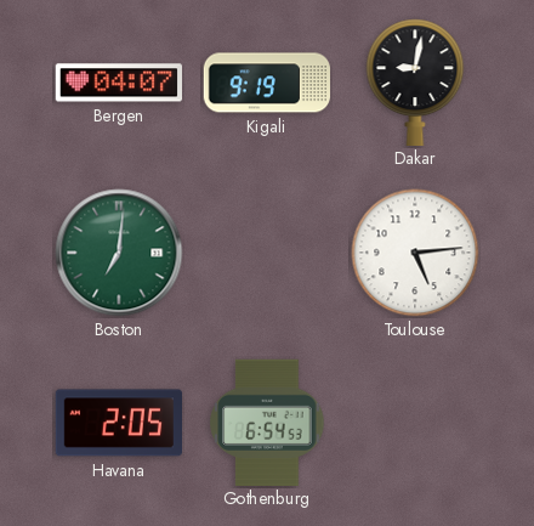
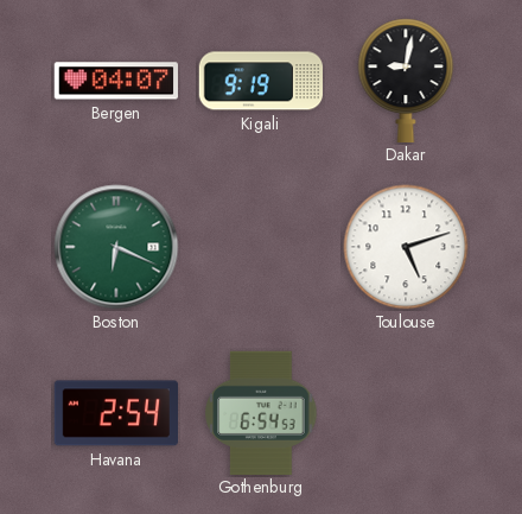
Boston: 7:01 -> 6:19
Toulouse: 5:14 -> 5:12
Havana: 2:05 -> 2:54
